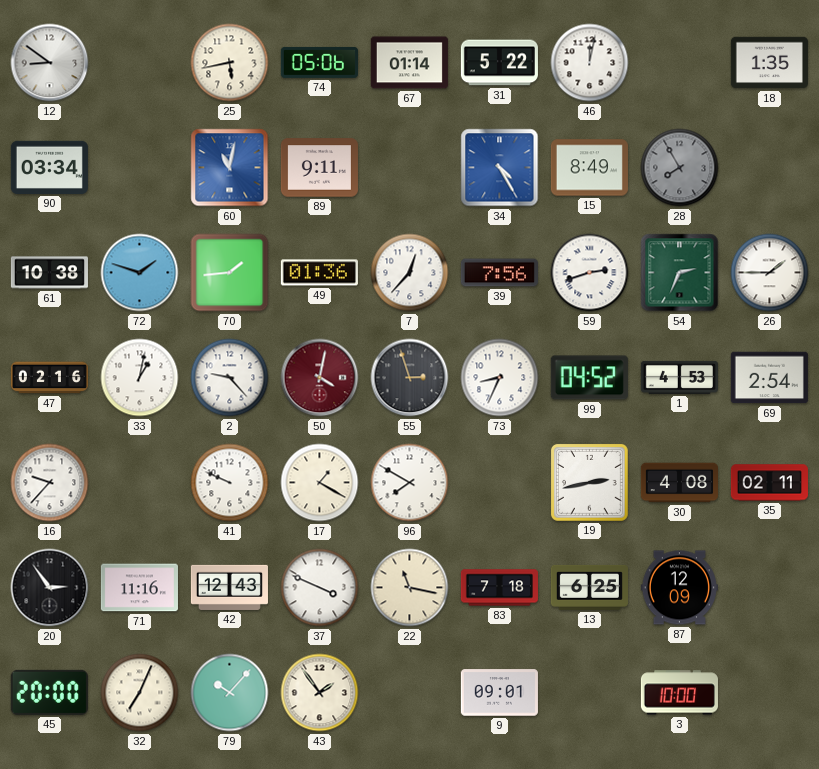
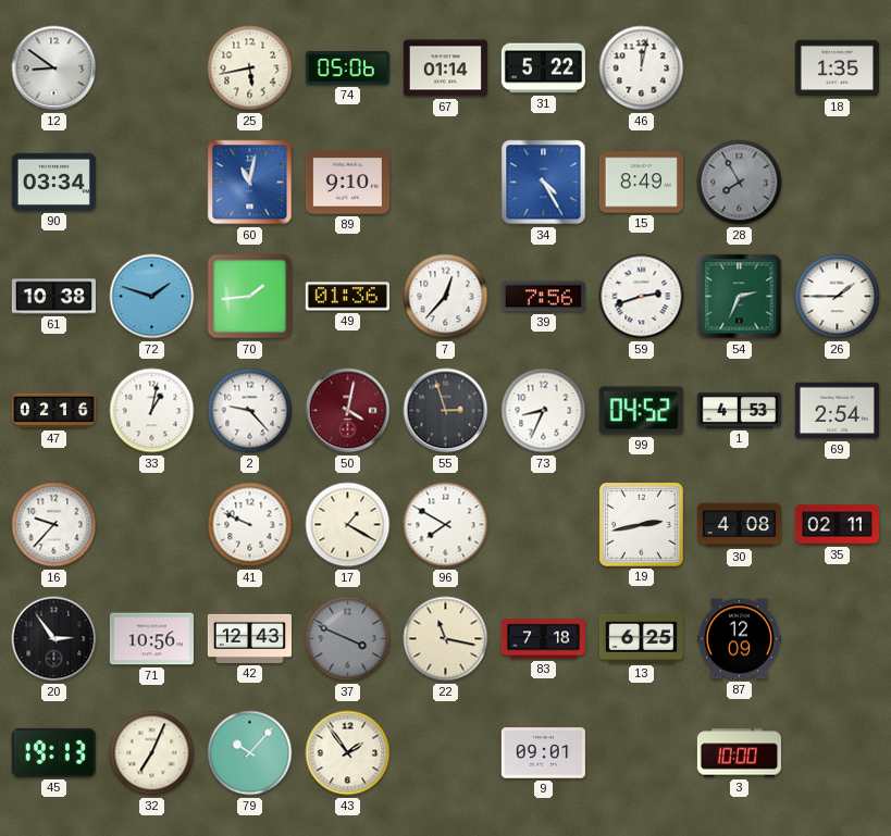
89: 9:11 -> 9:10
71: 11:16 -> 10:56
37 dial: white -> grey
45: 20:00 -> 19:13
